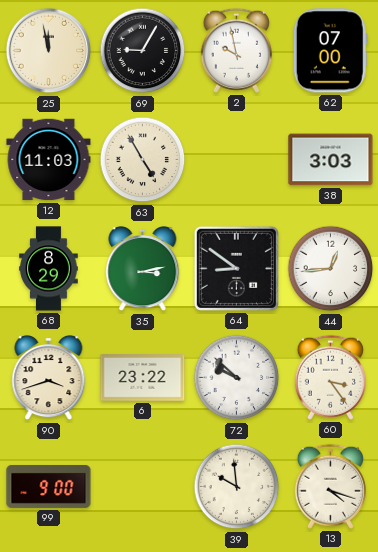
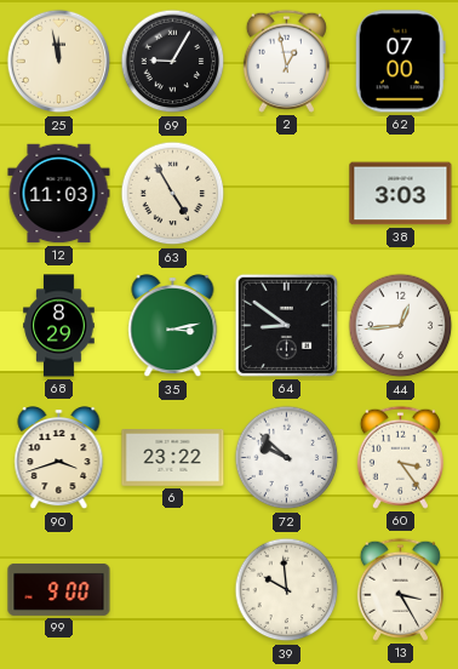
2: 9:58 -> 12:58
13: 4:18 -> 3:25
